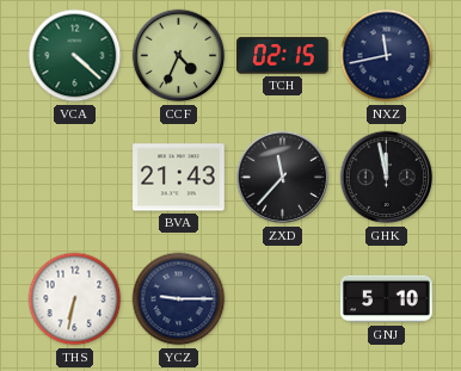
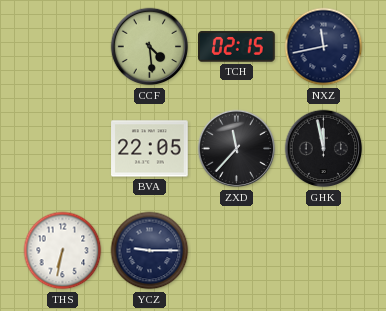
VCA: 4:22 -> none
CCF: 4:34 -> 4:29
BVA: 21:43 -> 22:05
GNJ: 5:10 -> none
